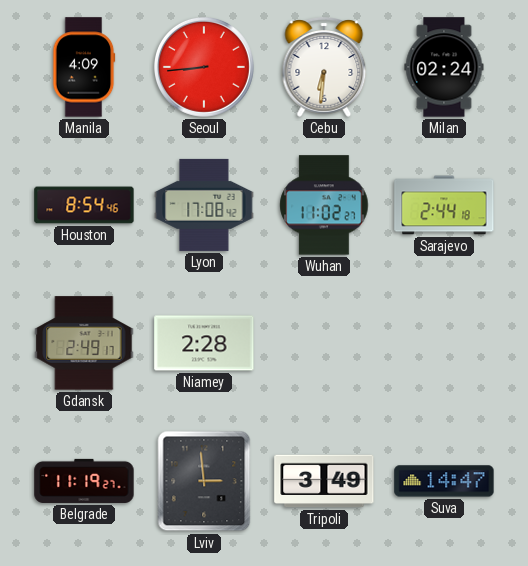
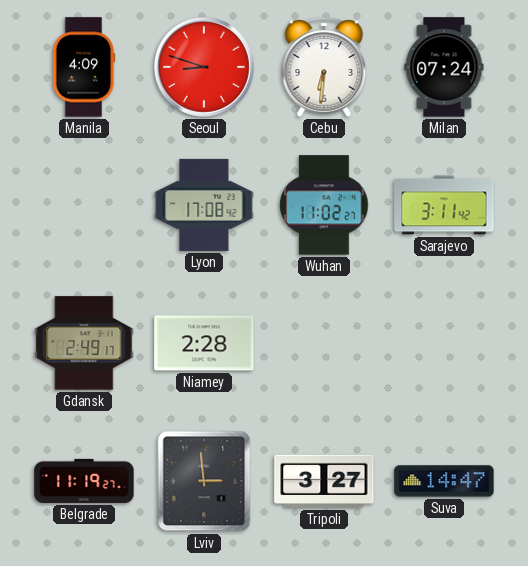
Seoul: 8:44 -> 8:48
Milan: 02:24 -> 07:24
Houston: 8:54 -> none
Sarajevo: 2:44 -> 3:11
Tripoli: 3:49 -> 3:27
